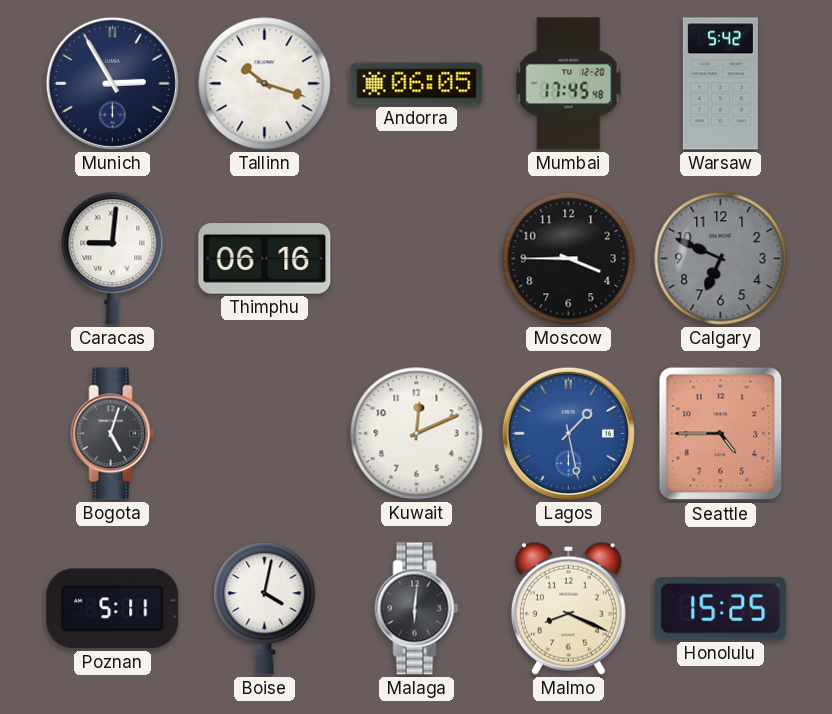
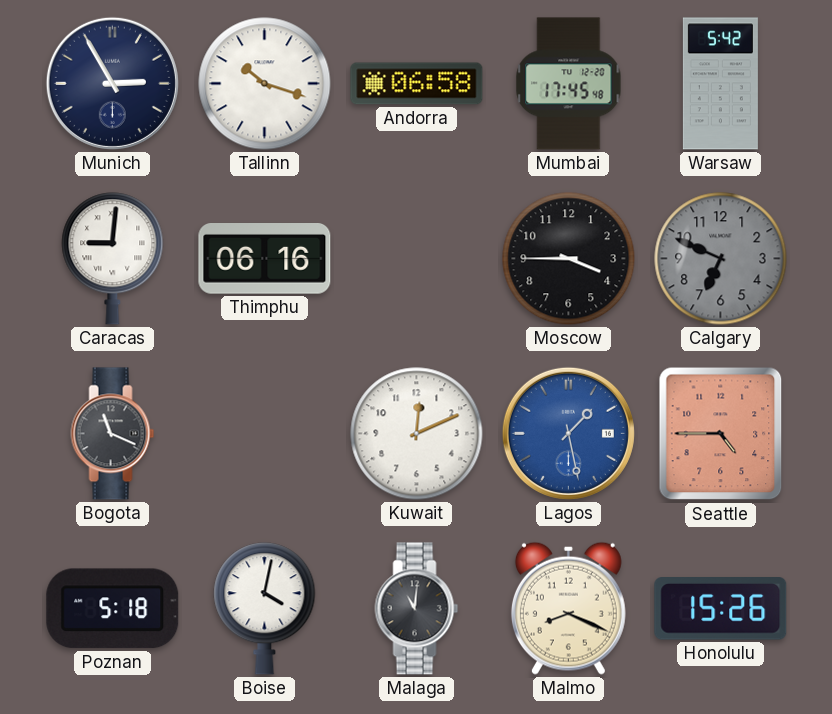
Andorra: 06:05 -> 06:58
Bogota: 5:03 -> 11:19
Poznan: 5:11 -> 5:18
Malaga: 6:01 -> 11:01
Honolulu: 15:25 -> 15:26
